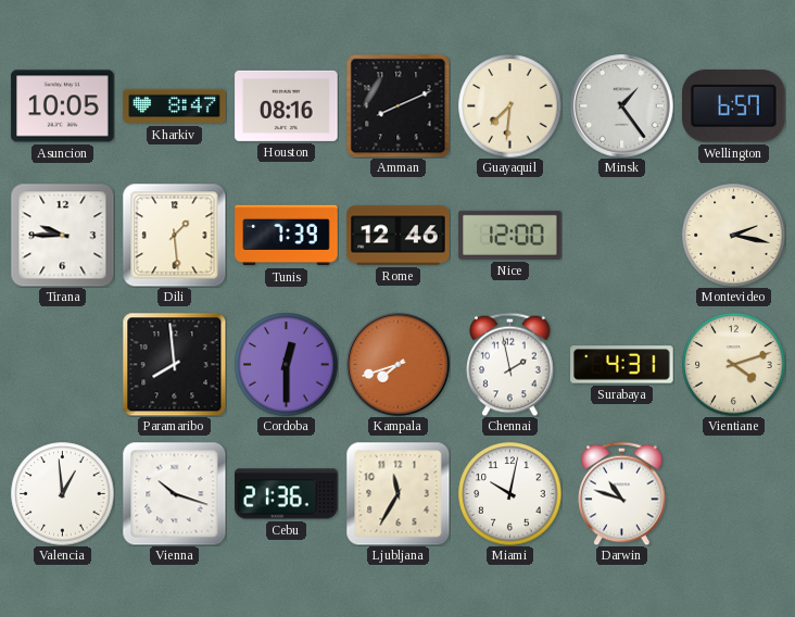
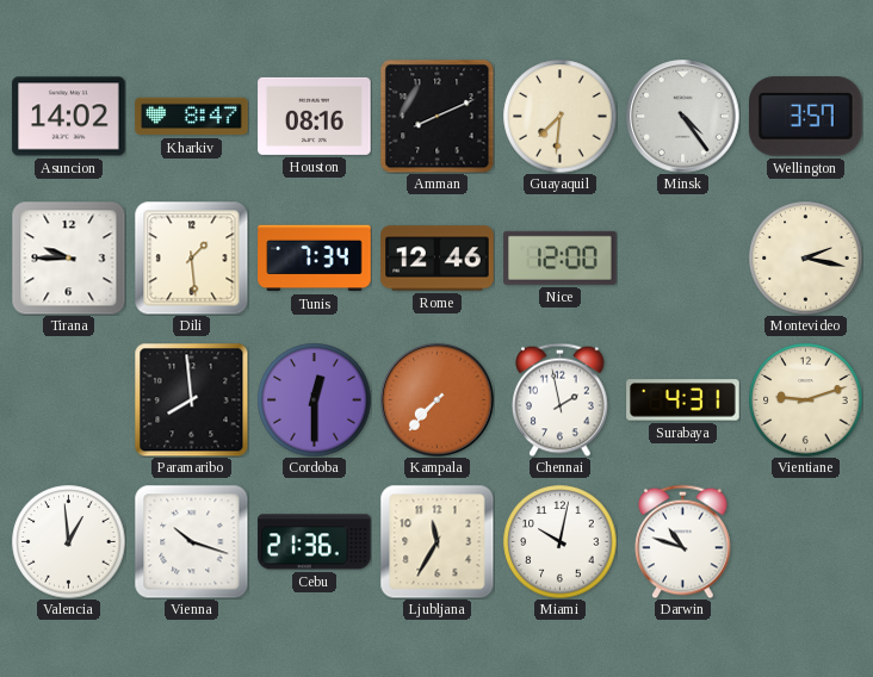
Asuncion: 10:05 -> 14:02
Minsk: 1:24 -> 4:24
Wellington: 6:57 -> 3:57
Tunis: 7:39 -> 7:34
Kampala: 7:42 -> 7:37
Vientiane: 4:12 -> 9:12
